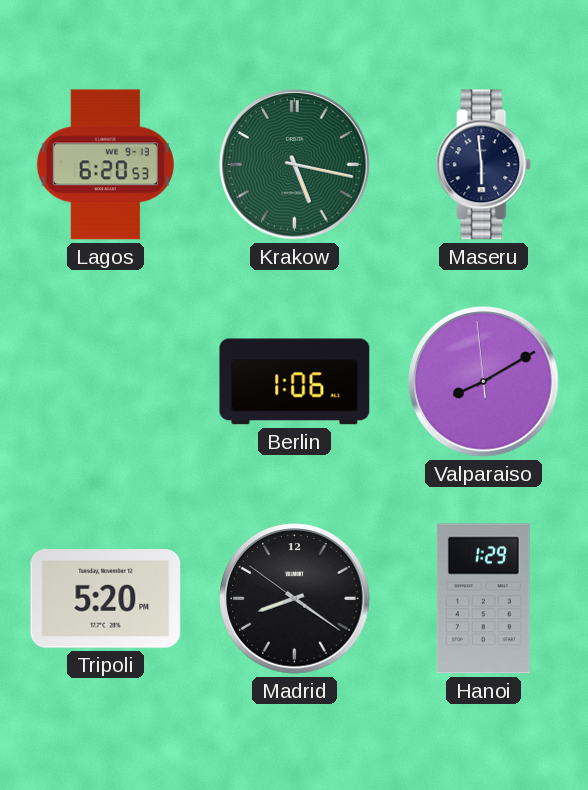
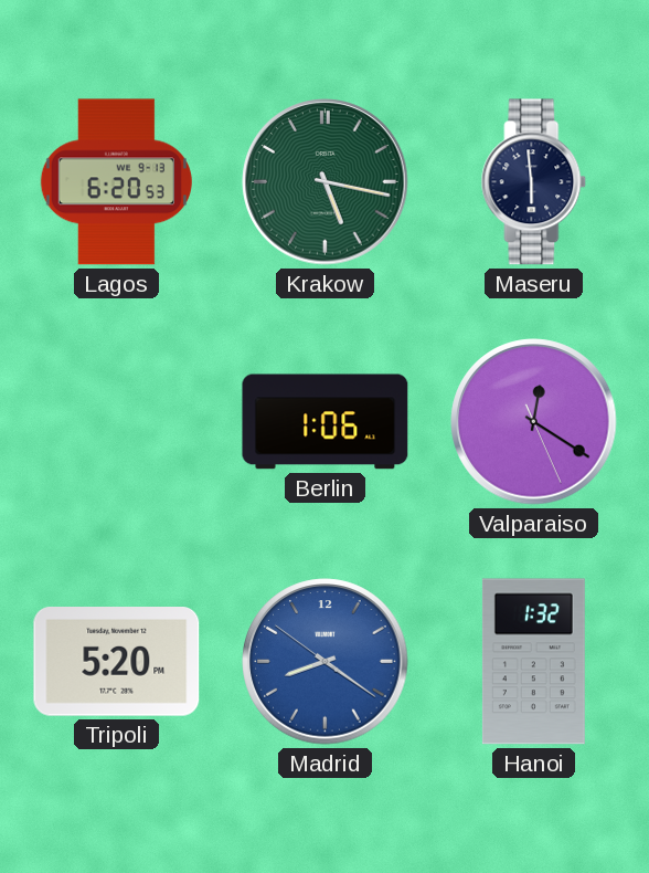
Valparaiso: 8:09 -> 12:20
Madrid dial: black -> blue
Hanoi: 1:29 -> 1:32
